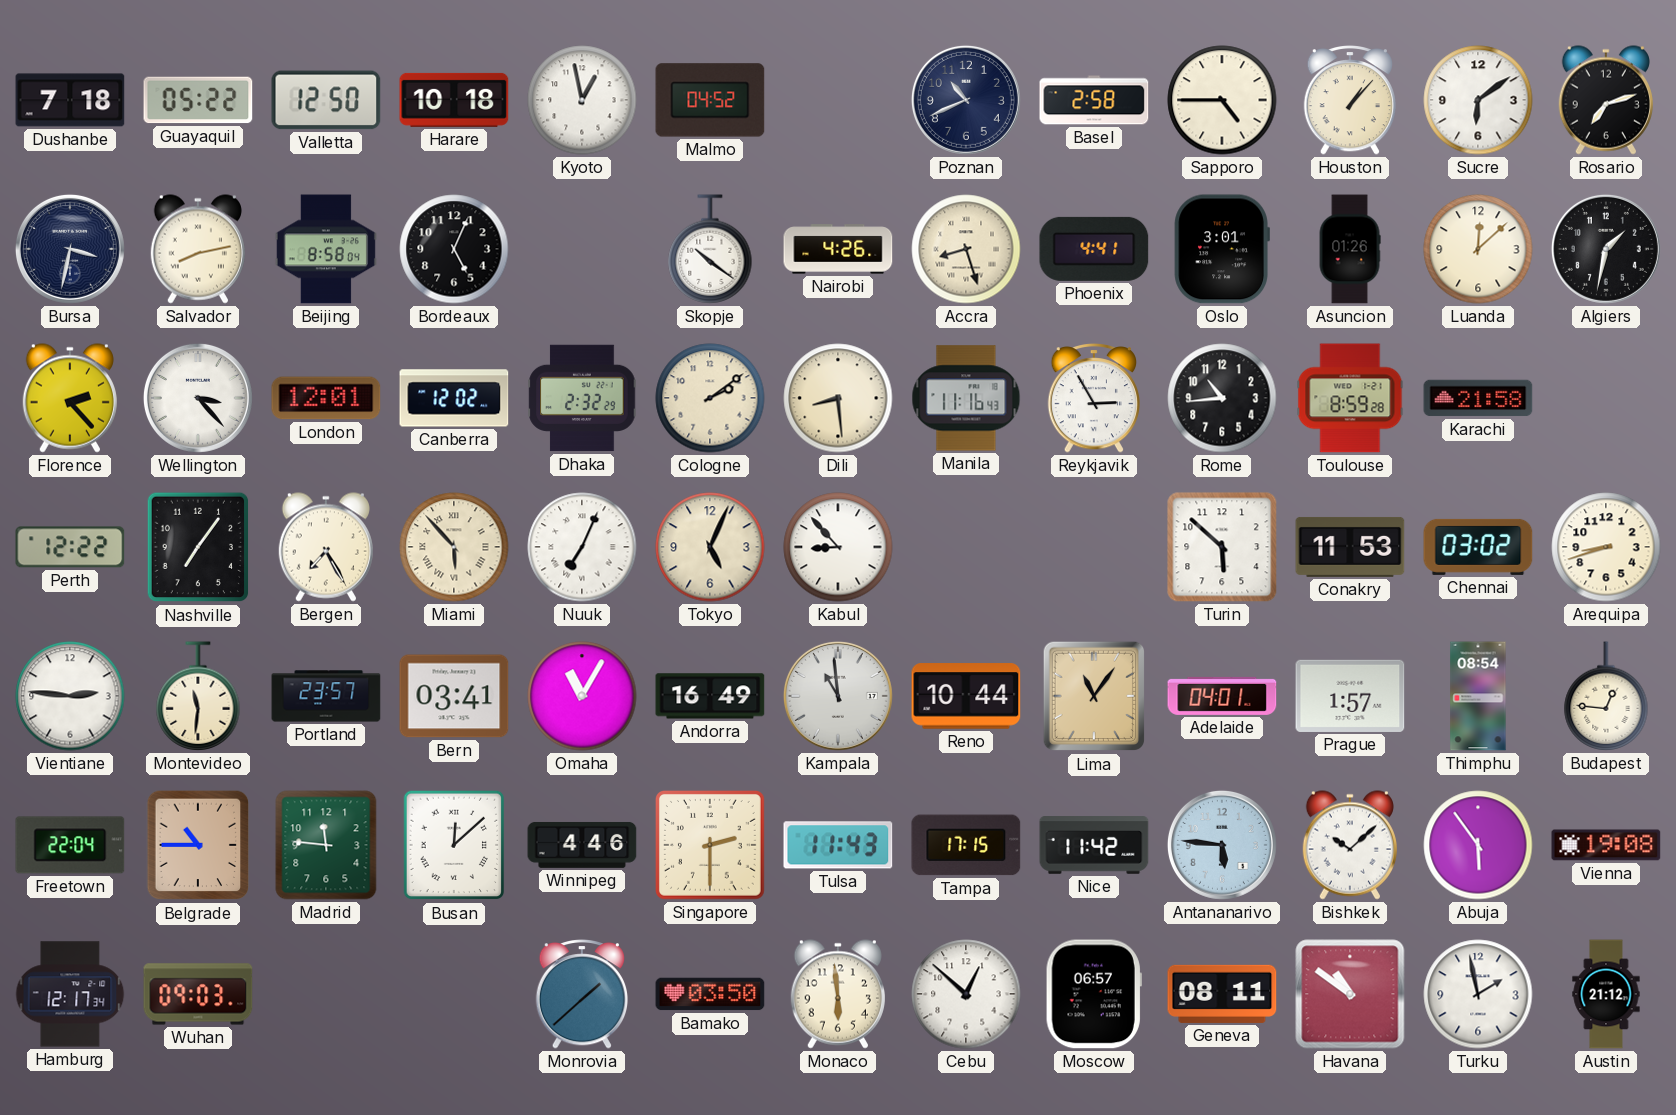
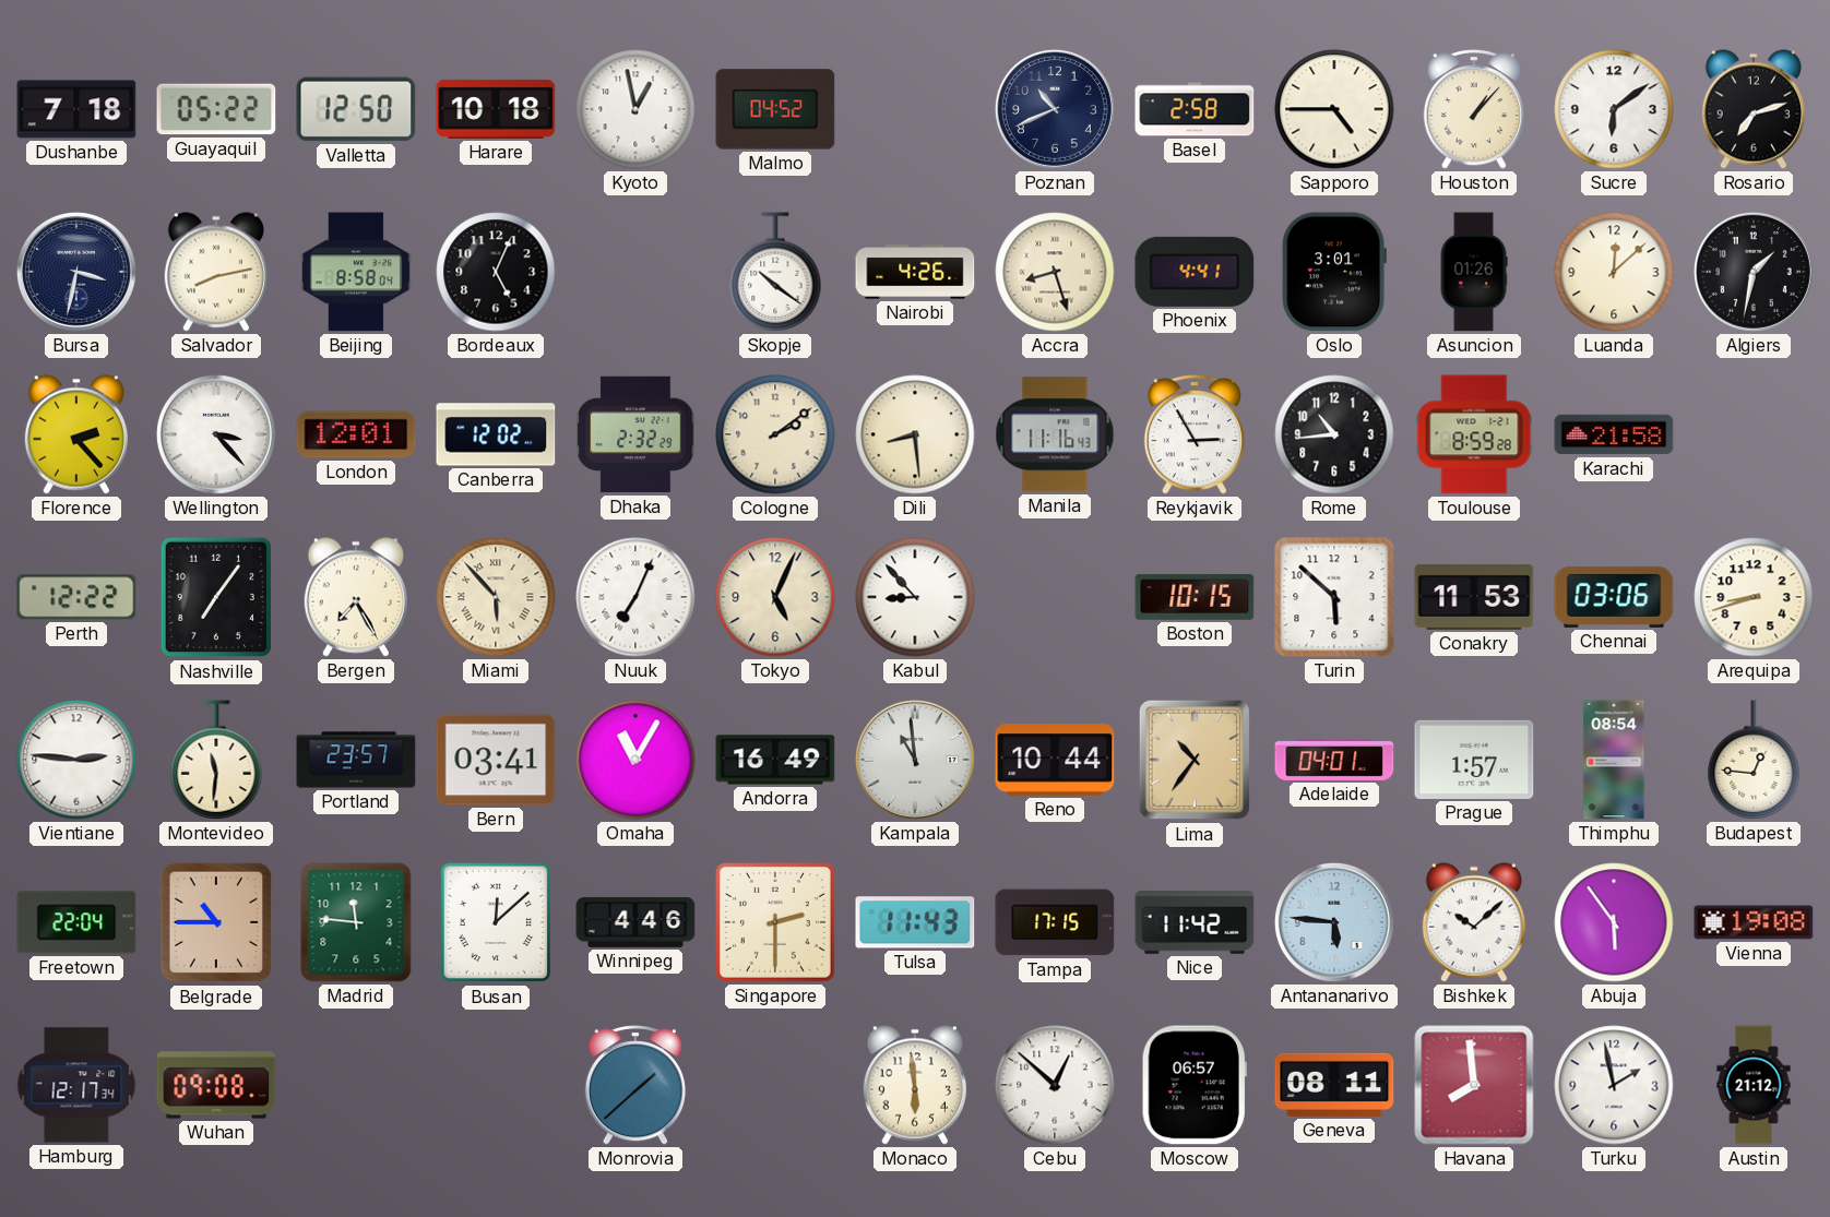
Boston: none -> 10:15
Chennai: 03:02 -> 03:06
Lima: 11:06 -> 10:36
Wuhan: 09:03 -> 09:08
Bamako: 03:50 -> none
Havana: 10:51 -> 7:59
